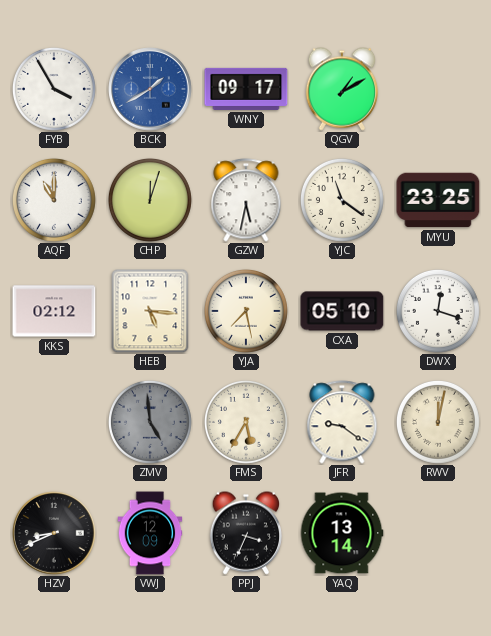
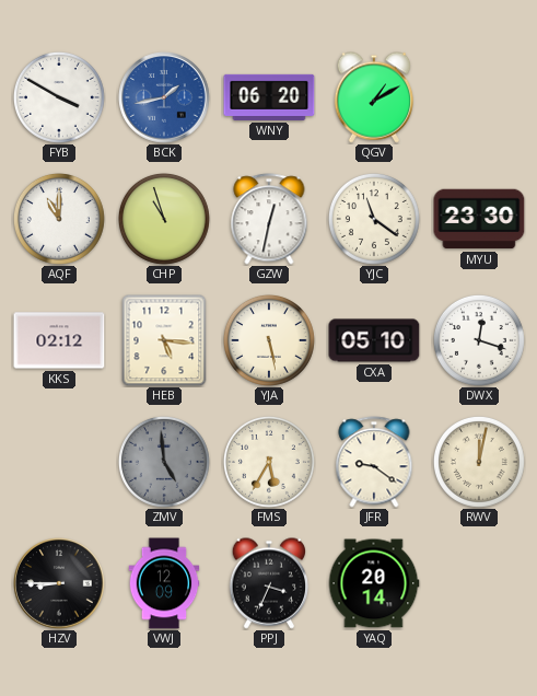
FYB: 3:55 -> 3:50
BCK: 1:40 -> 1:43
WNY: 09:17 -> 06:20
CHP: 12:03 -> 10:57
GZW: 5:32 -> 12:32
MYU: 23:25 -> 23:30
YJA: 7:28 -> 5:28
HZV: 8:41 -> 8:45
YAQ: 13:14 -> 20:14
